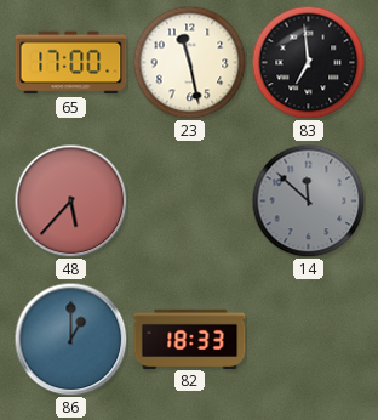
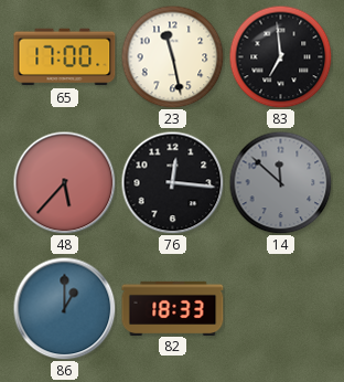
76: none -> 12:16
